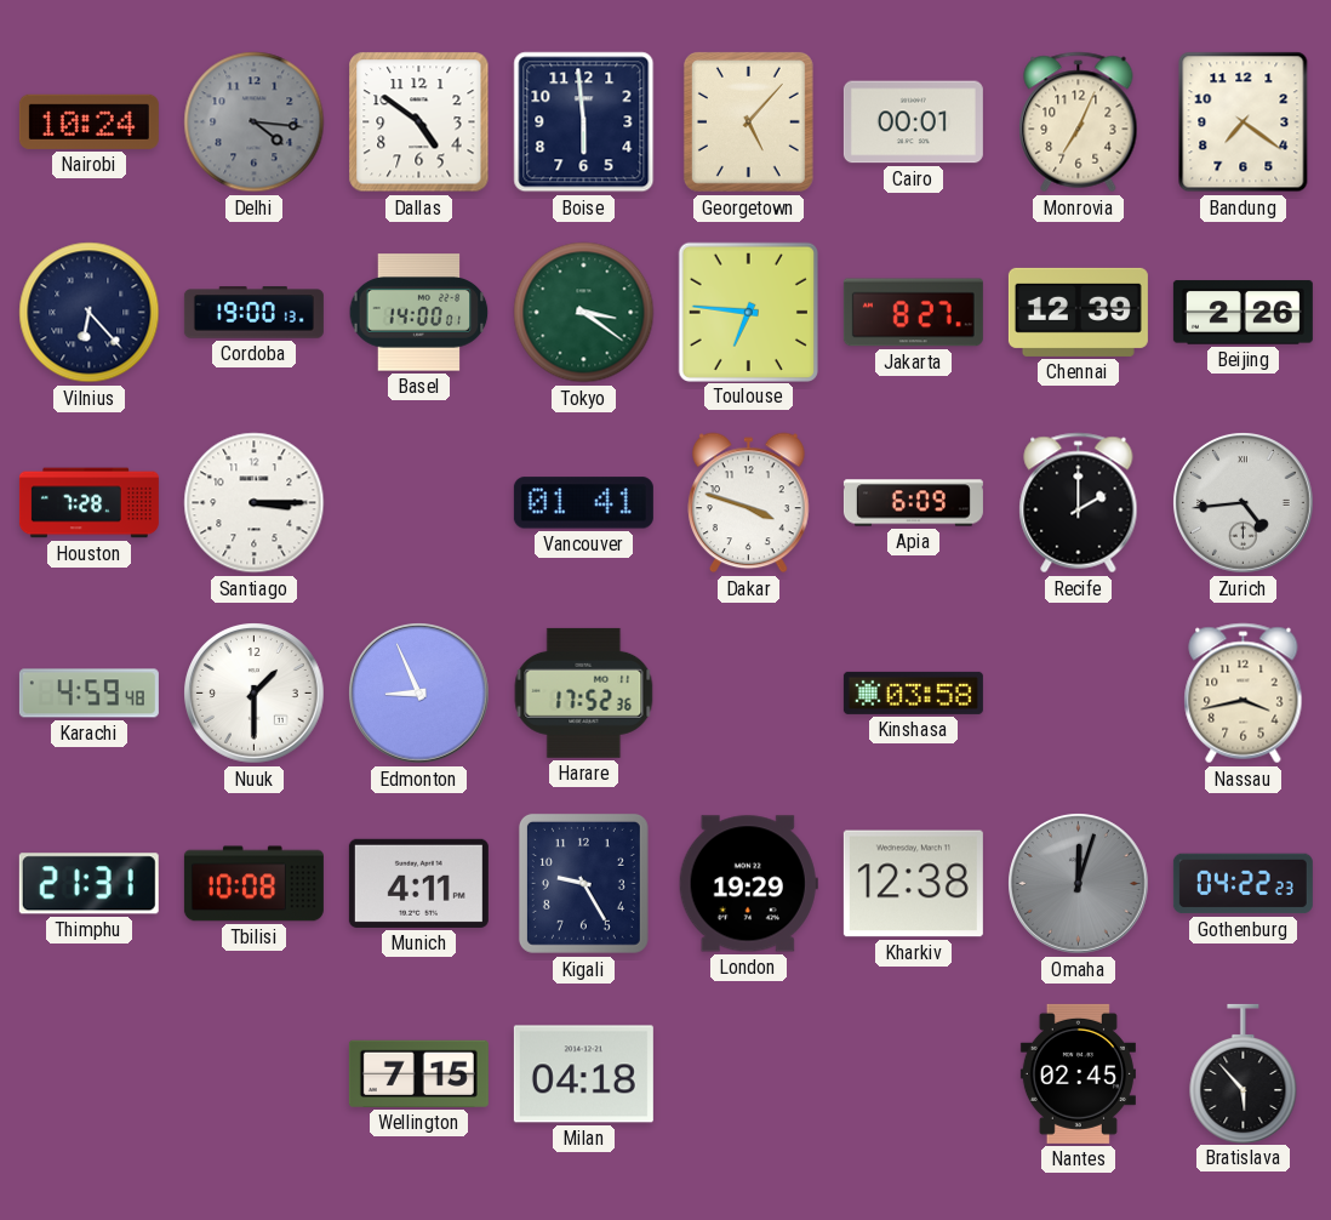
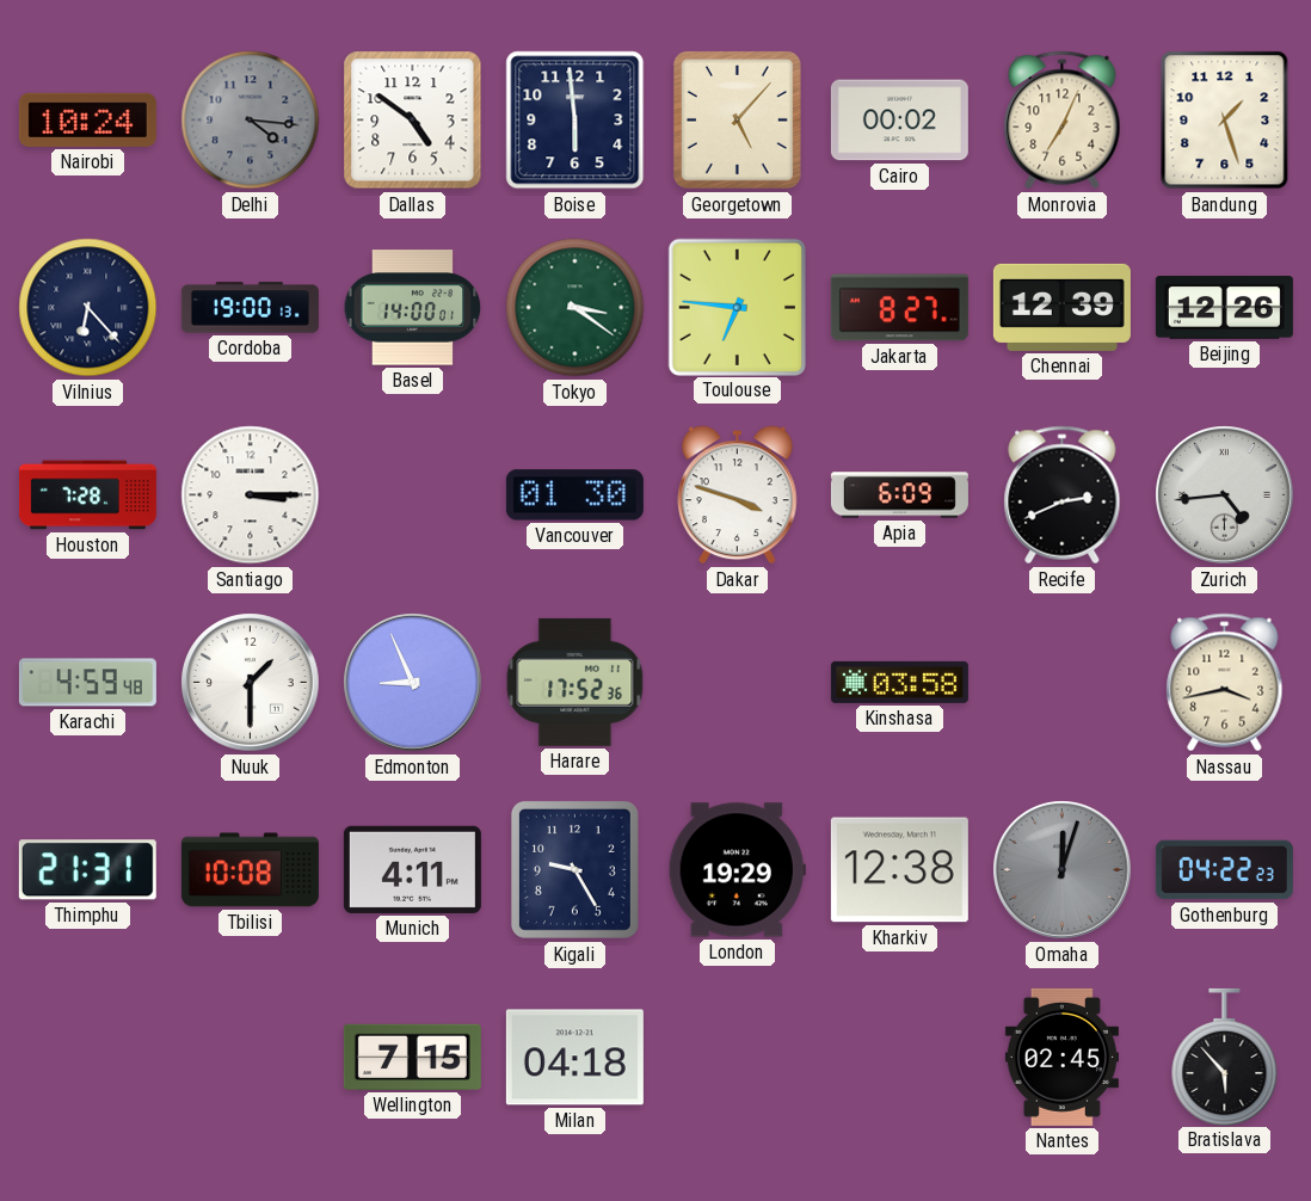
Cairo: 00:01 -> 00:02
Bandung: 7:21 -> 1:27
Beijing: 2:26 -> 12:26
Vancouver: 01:41 -> 01:30
Recife: 2:00 -> 2:41
